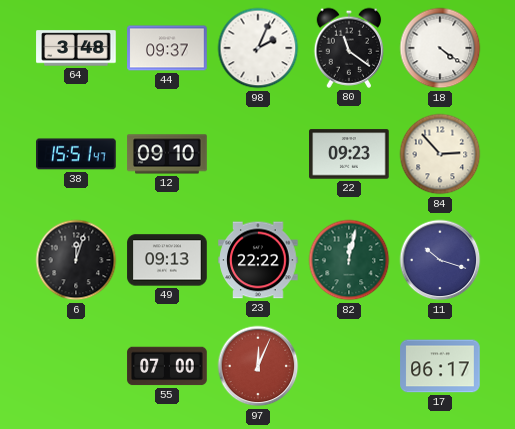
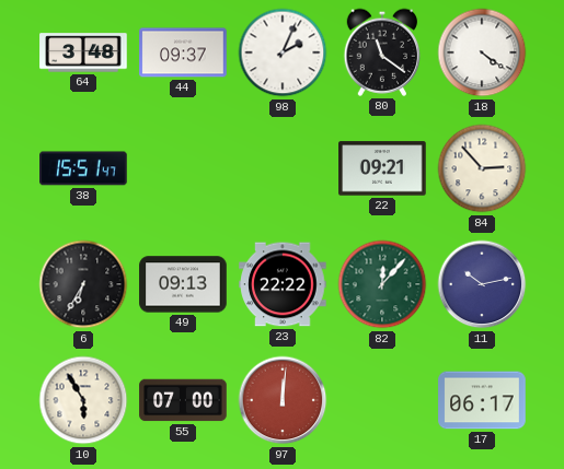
12: 09:10 -> none
22: 09:23 -> 09:21
6: 12:03 -> 6:35
82: 12:02 -> 12:07
11: 10:18 -> 10:13
10: none -> 5:55
97: 12:04 -> 12:01
